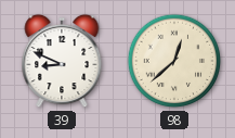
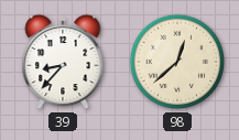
39: 8:49 -> 8:37
